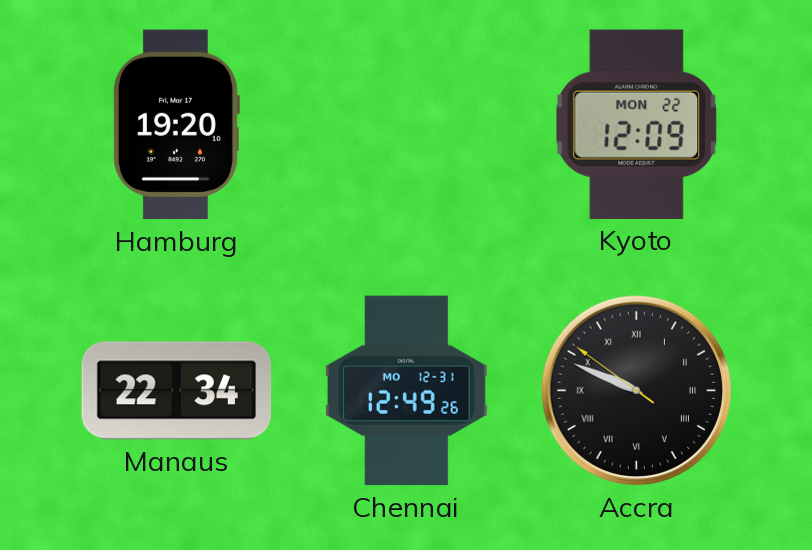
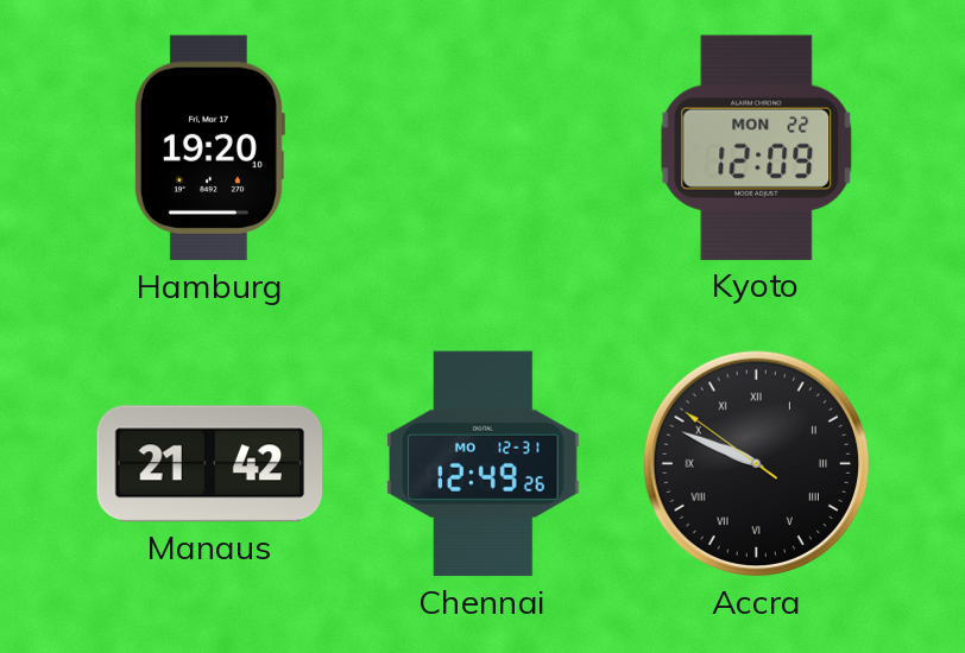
Manaus: 22:34 -> 21:42
